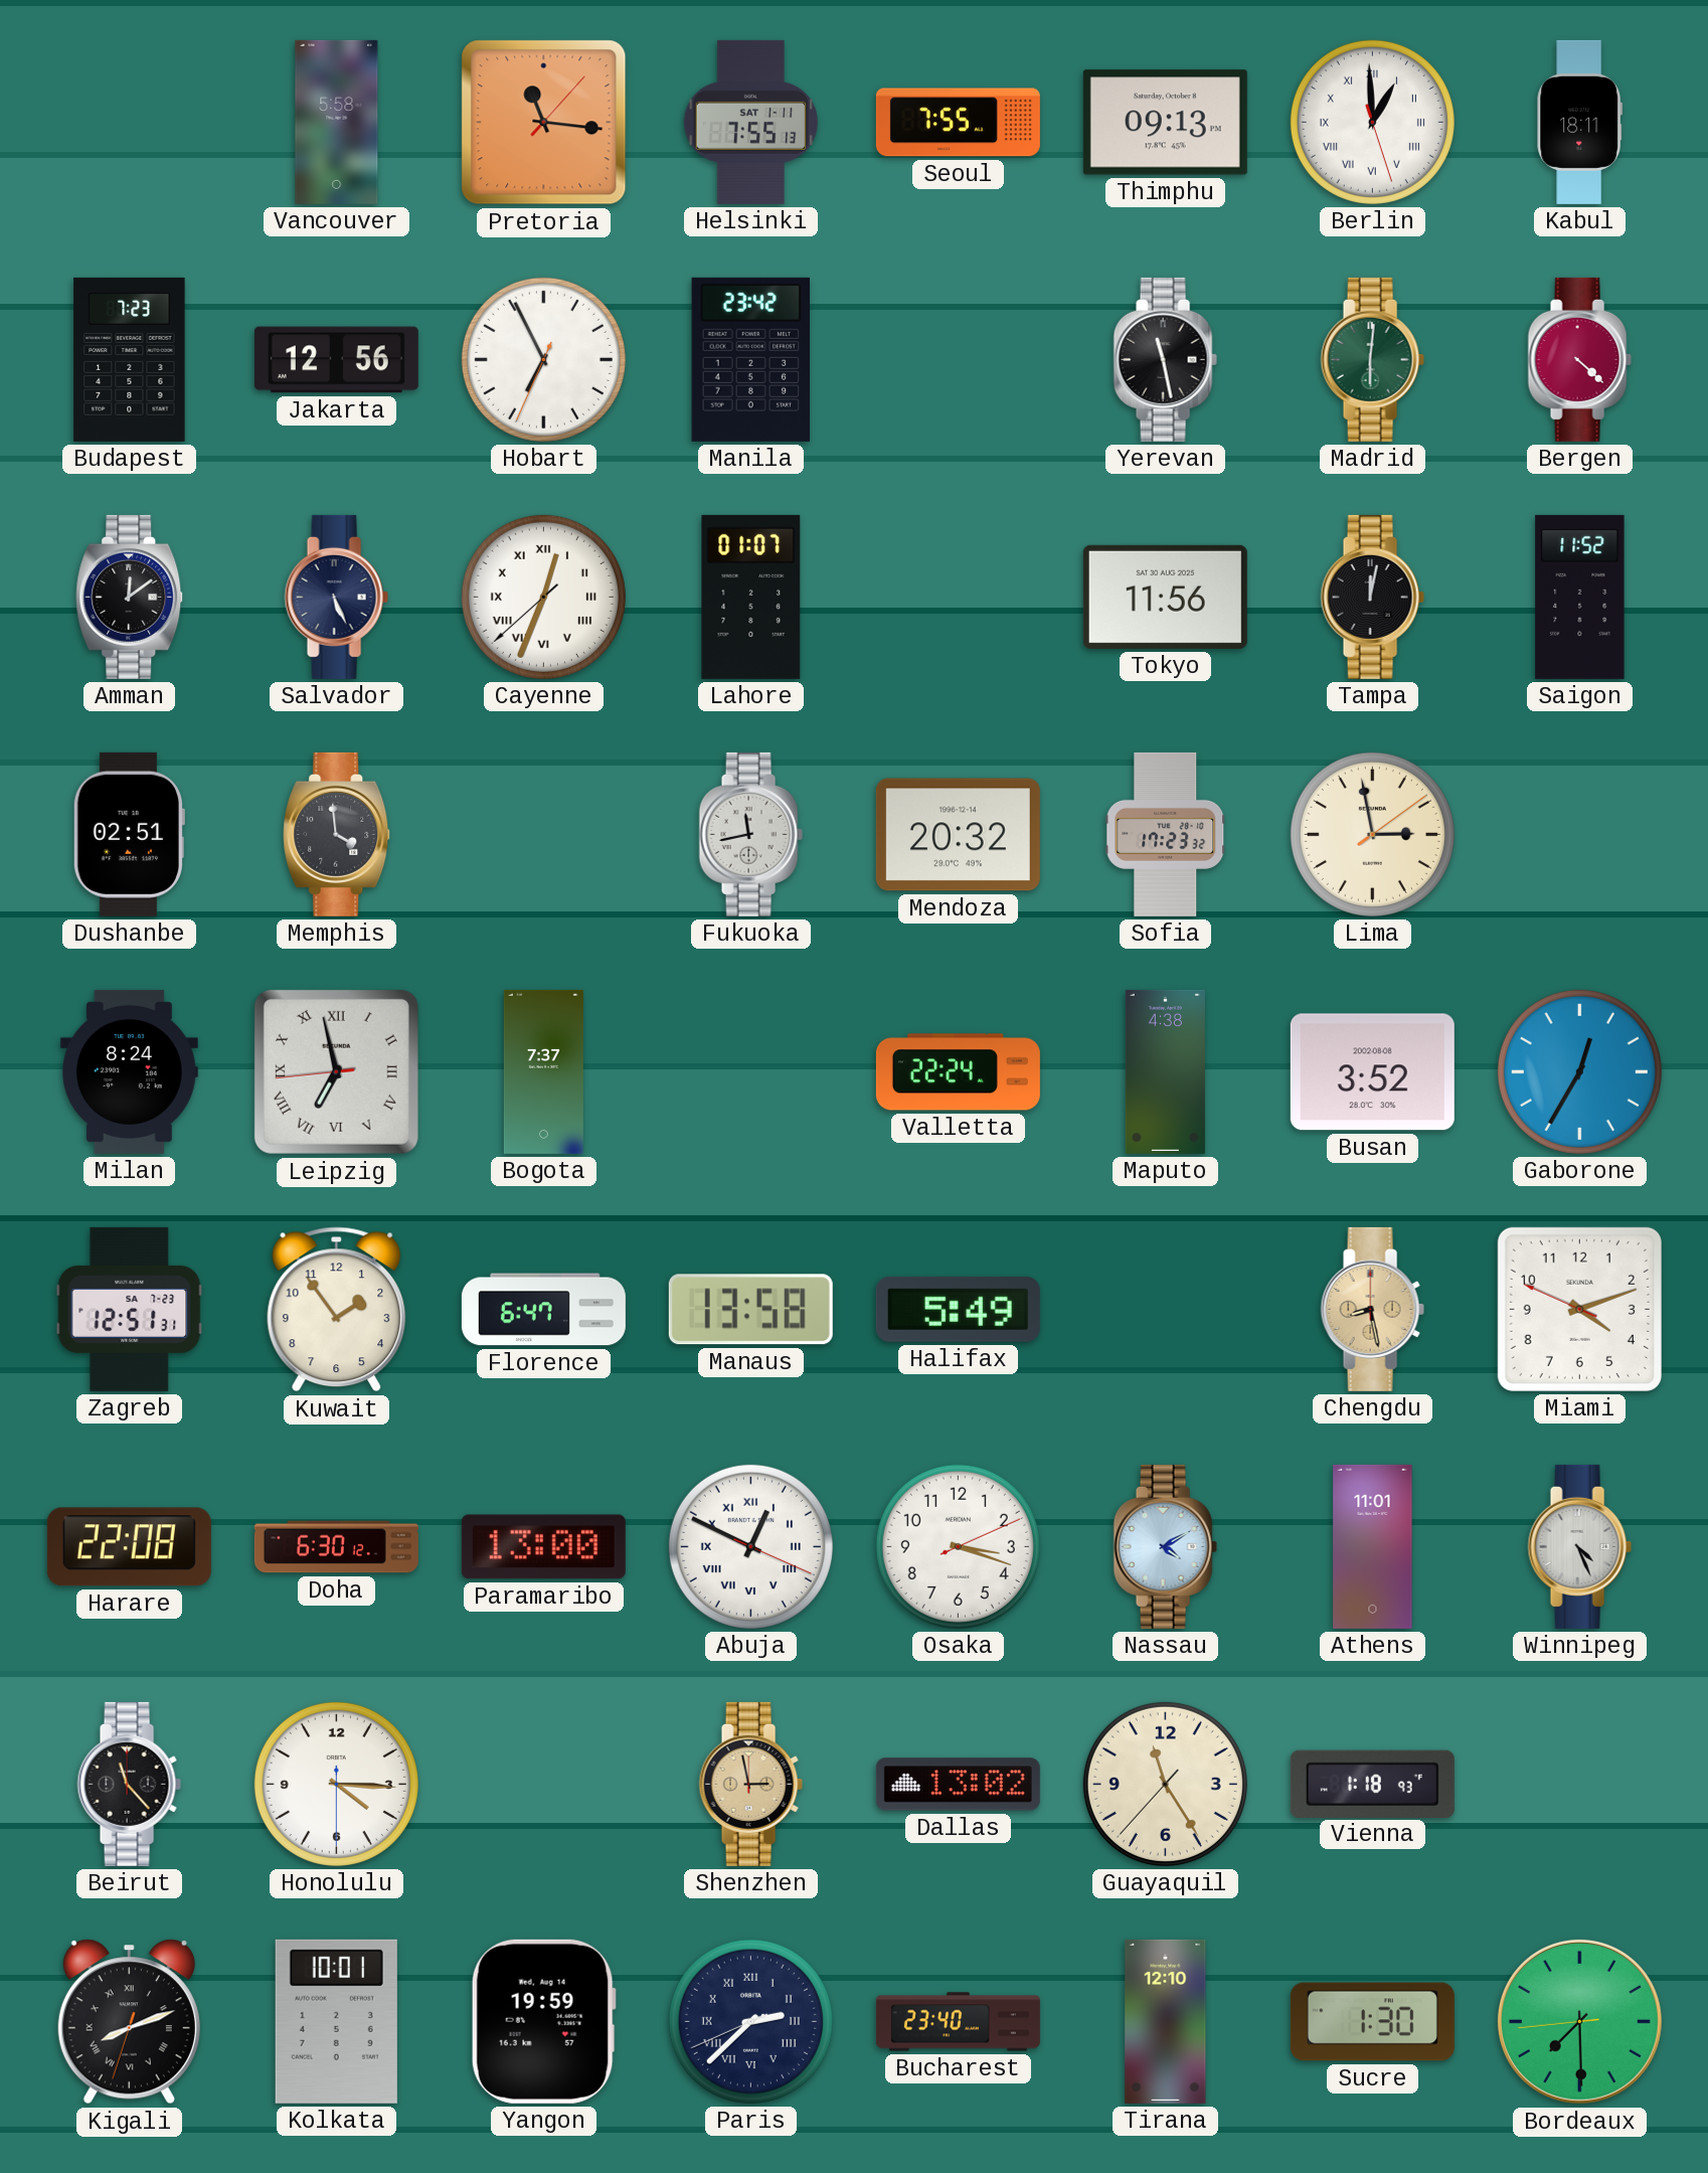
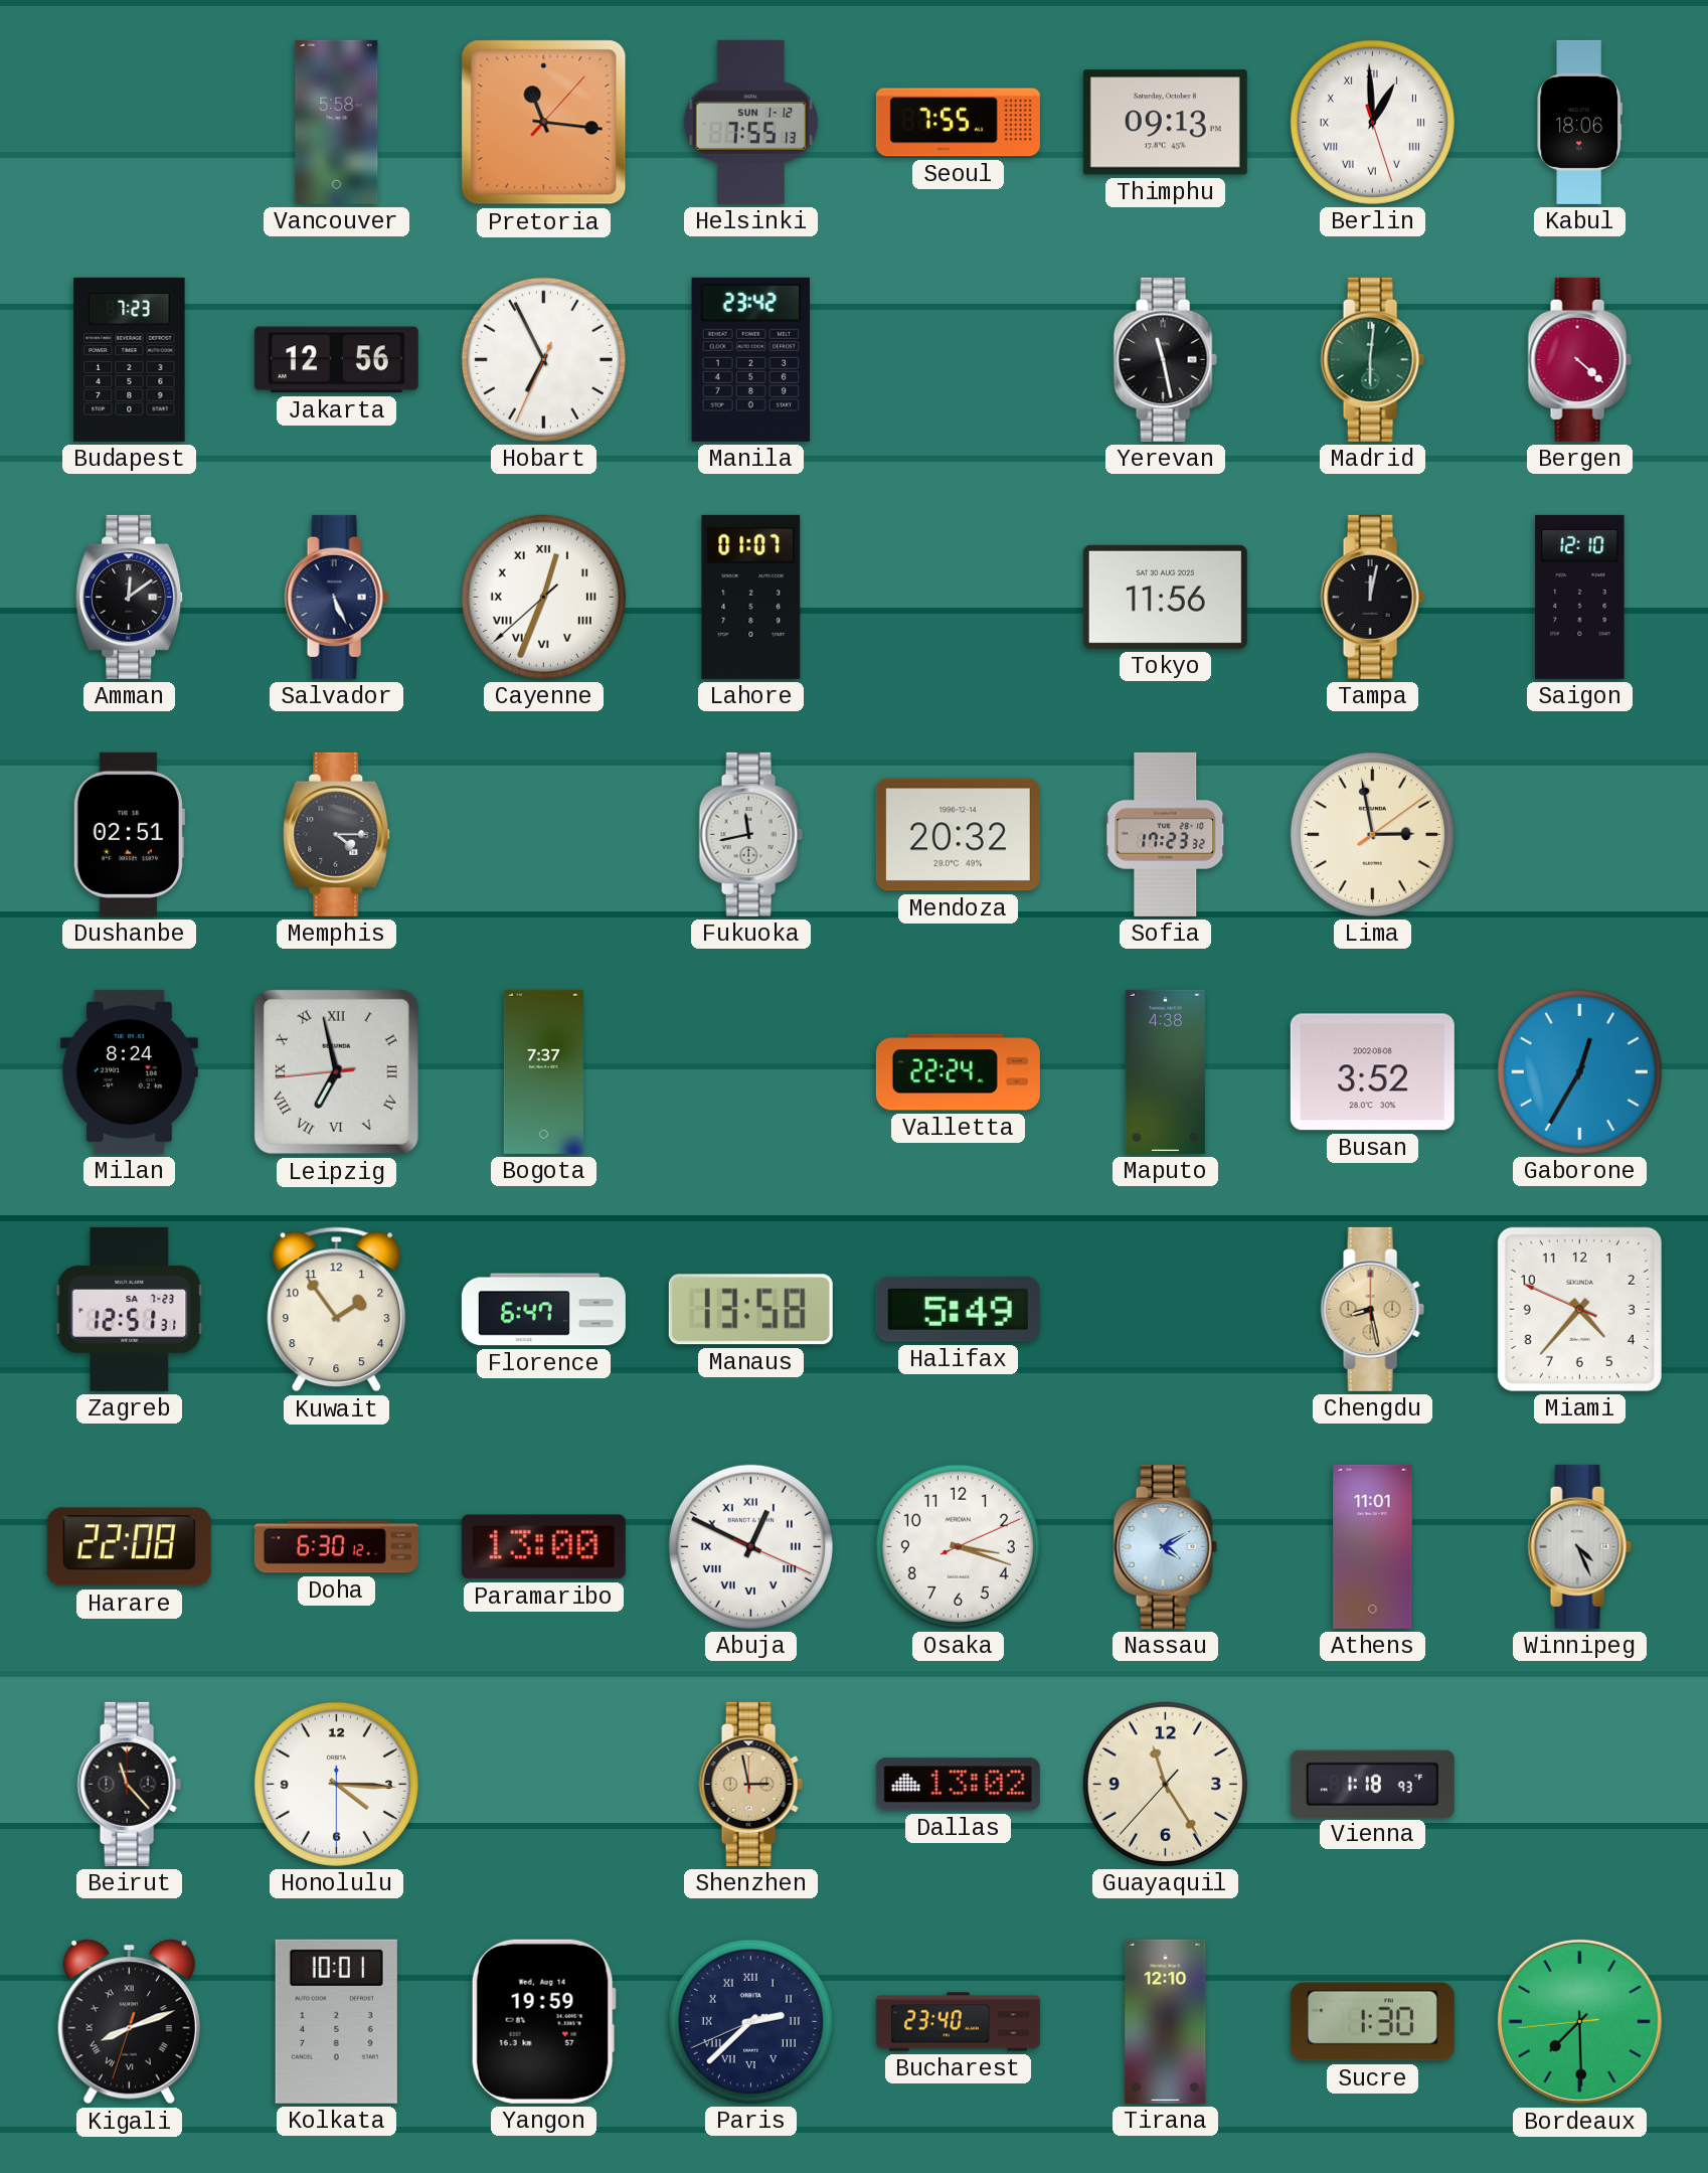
Helsinki date: SAT 1-11 -> SUN 1-12
Kabul: 18:11 -> 18:06
Saigon: 11:52 -> 12:10
Memphis: 3:59 -> 4:15
Miami: 4:11 -> 4:36
